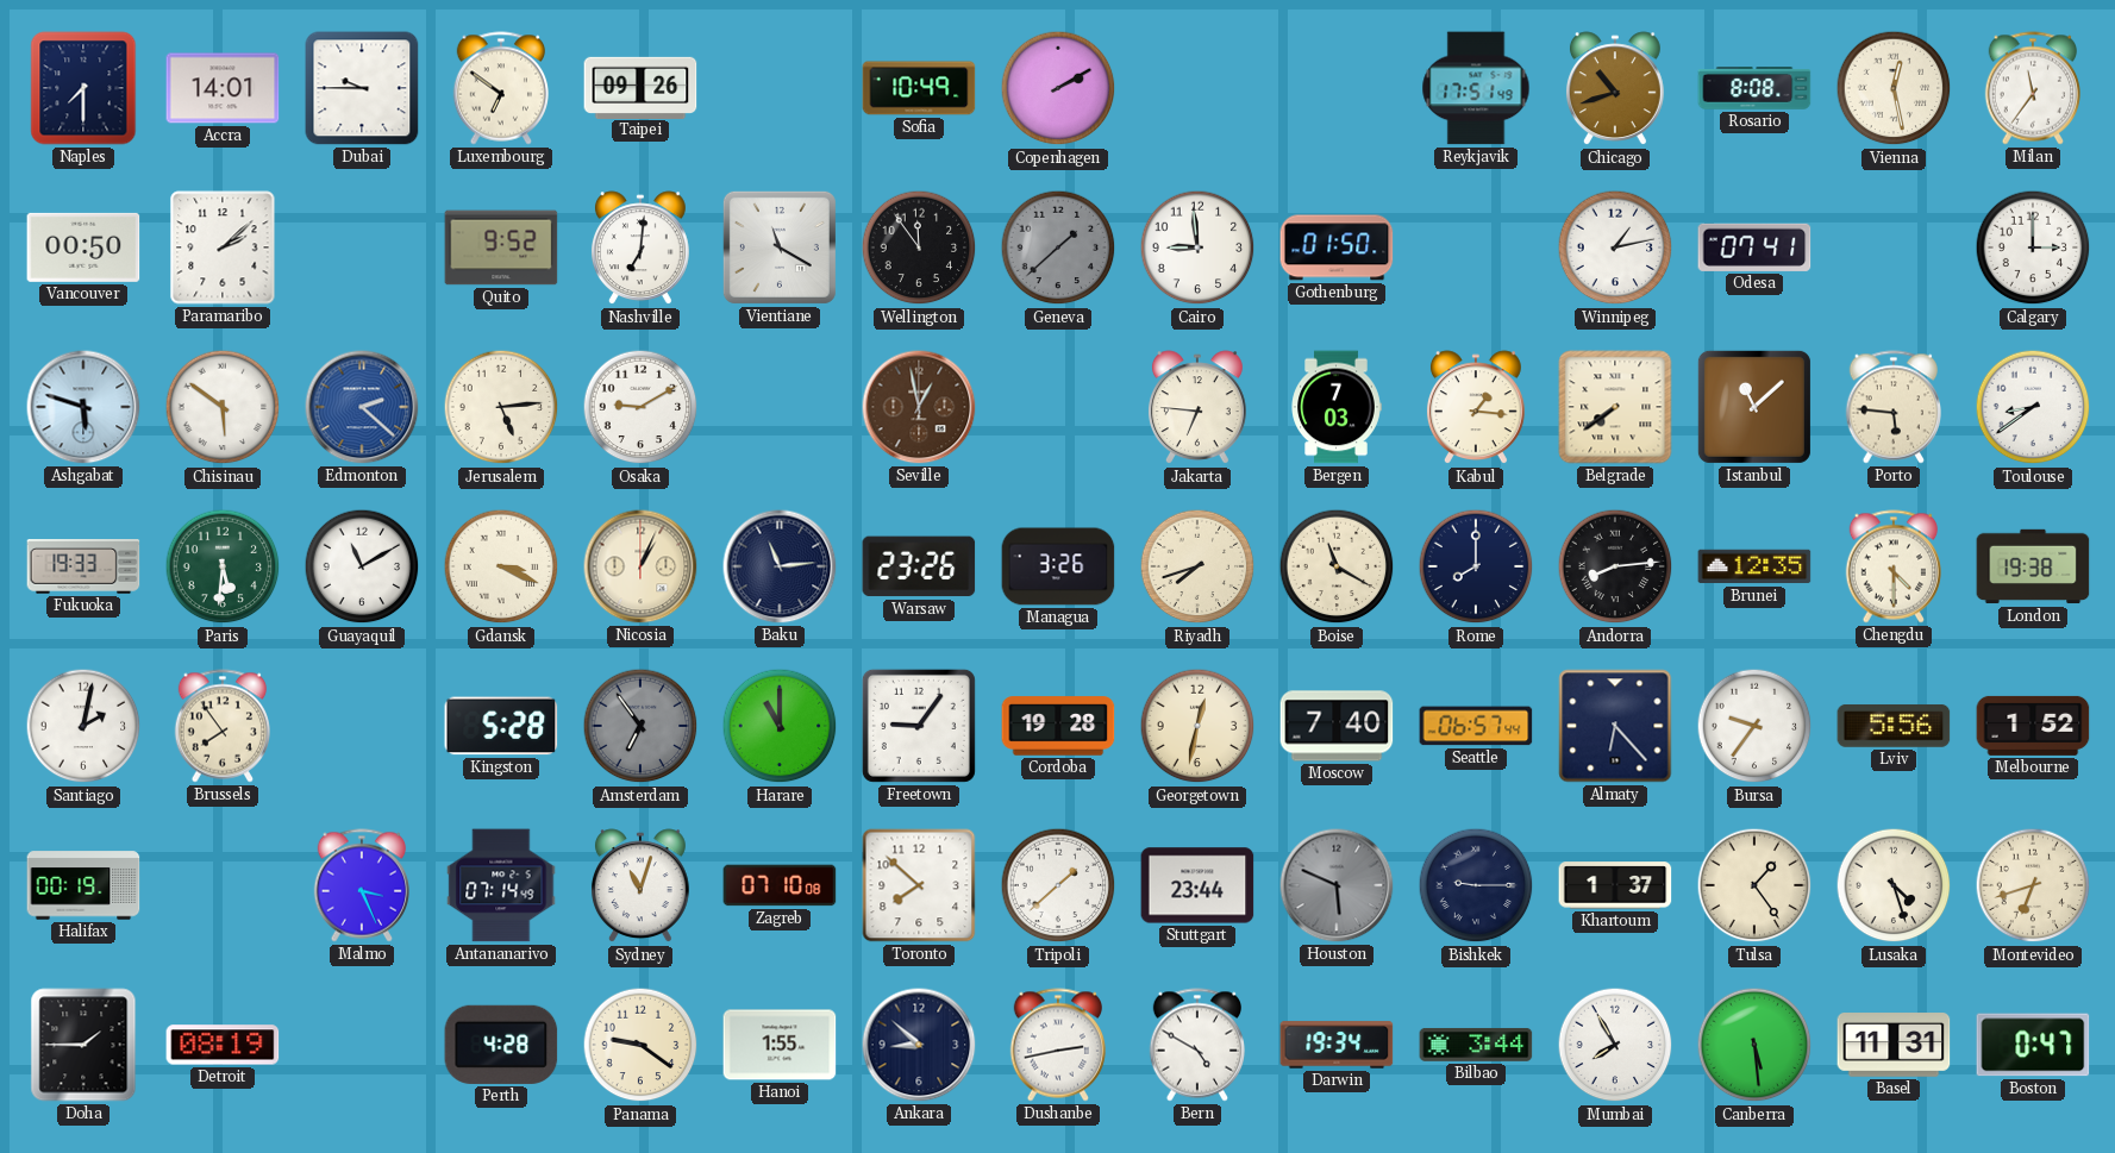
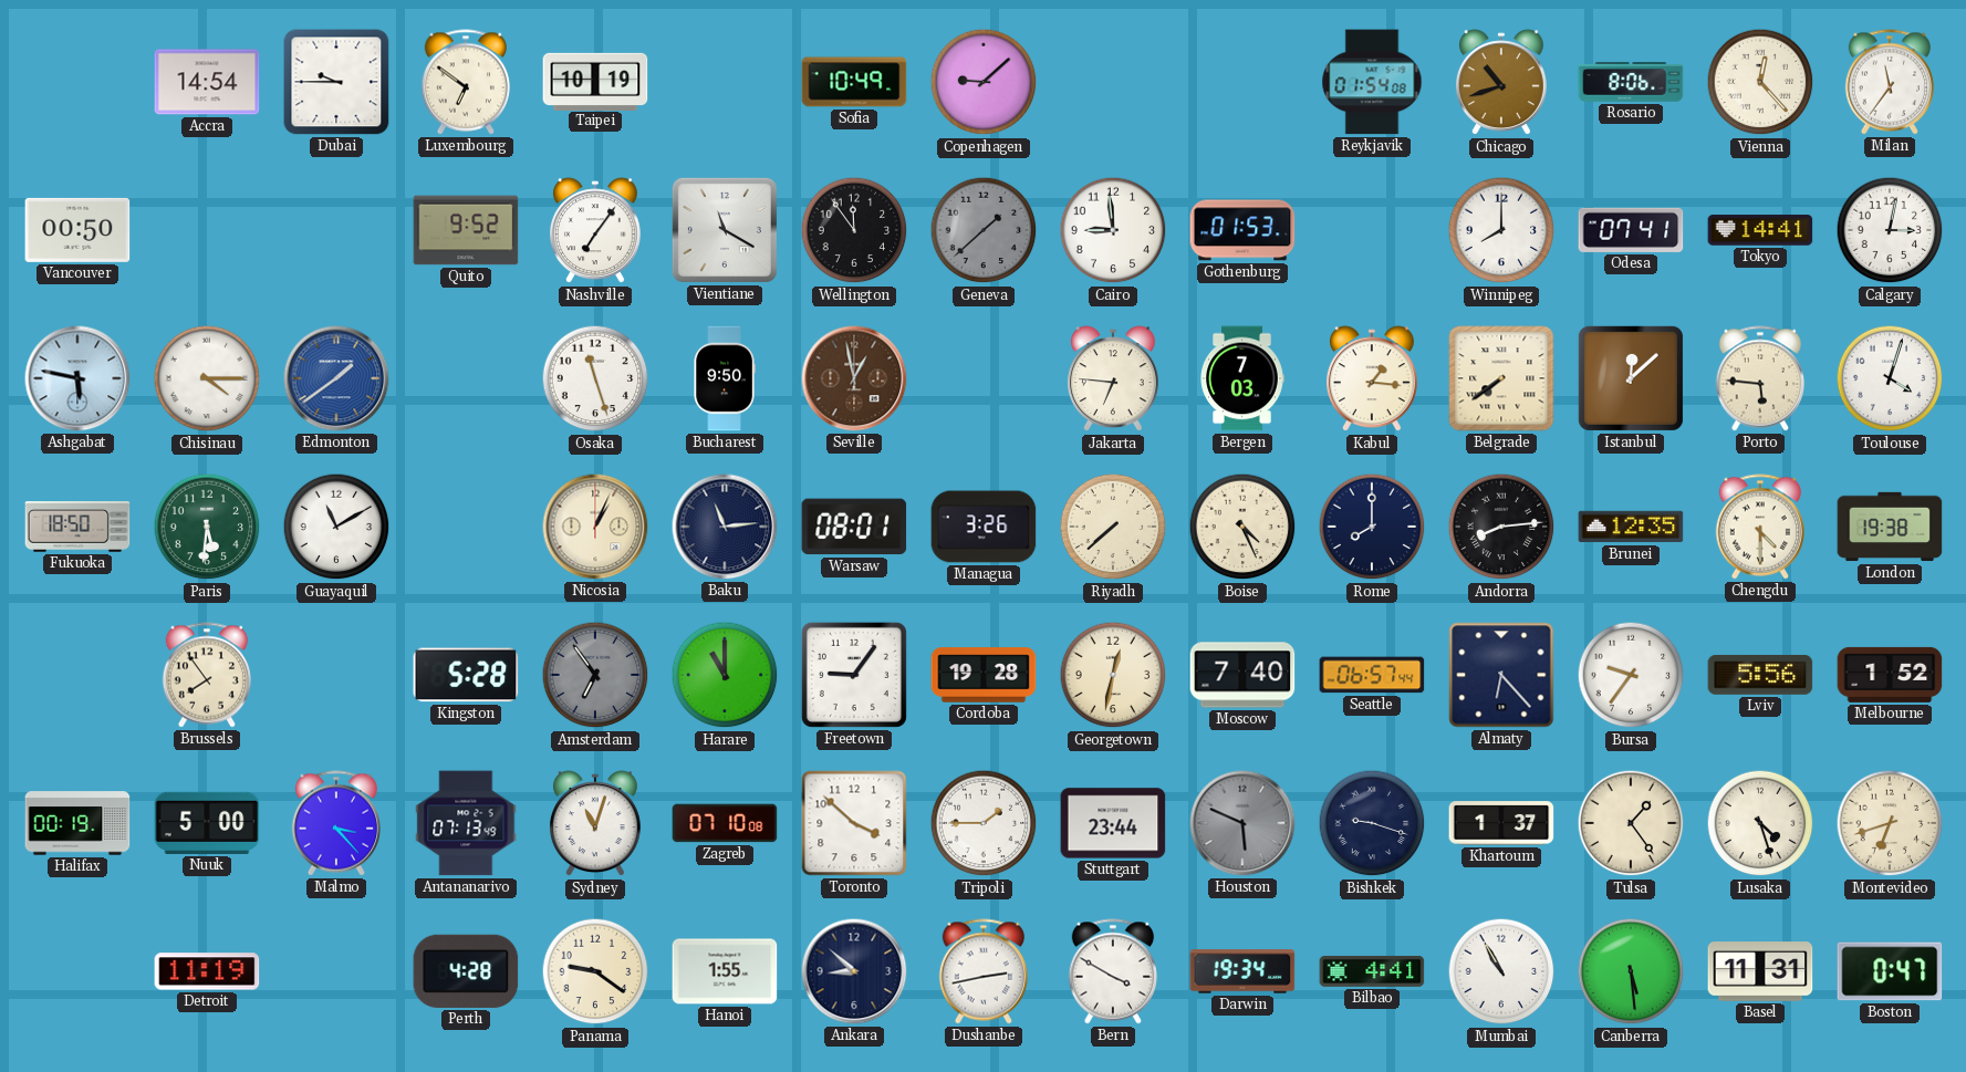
Naples: 7:30 -> none
Accra: 14:01 -> 14:54
Taipei: 09:26 -> 10:19
Copenhagen: 2:10 -> 9:08
Reykjavik: 17:51 -> 01:54
Rosario: 8:08 -> 8:06
Vienna: 12:28 -> 12:23
Paramaribo: 2:08 -> none
Nashville: 7:01 -> 7:06
Gothenburg: 01:50 -> 01:53
Winnipeg: 1:13 -> 8:00
Tokyo: none -> 14:41
Calgary: 3:00 -> 3:02
Ashgabat: 5:48 -> 5:47
Chisinau: 5:51 -> 4:15
Edmonton: 2:22 -> 1:39
Jerusalem: 5:14 -> none
Osaka: 9:10 -> 11:27
Bucharest: none -> 9:50
Istanbul: 11:08 -> 12:08
Toulouse: 8:39 -> 4:03
Fukuoka: 19:33 -> 18:50
Gdansk: 3:19 -> none
Warsaw: 23:26 -> 08:01
Riyadh: 7:42 -> 7:38
Boise: 11:20 -> 4:26
Santiago: 2:02 -> none
Nuuk: none -> 5:00
Malmo: 3:26 -> 3:23
Antananarivo: 07:14 -> 07:13
Toronto: 7:52 -> 3:52
Tripoli: 1:38 -> 1:45
Bishkek: 9:15 -> 9:18
Doha: 1:45 -> none
Detroit: 08:19 -> 11:19
Bern: 4:50 -> 3:50
Bilbao: 3:44 -> 4:41
Mumbai: 7:55 -> 10:55
